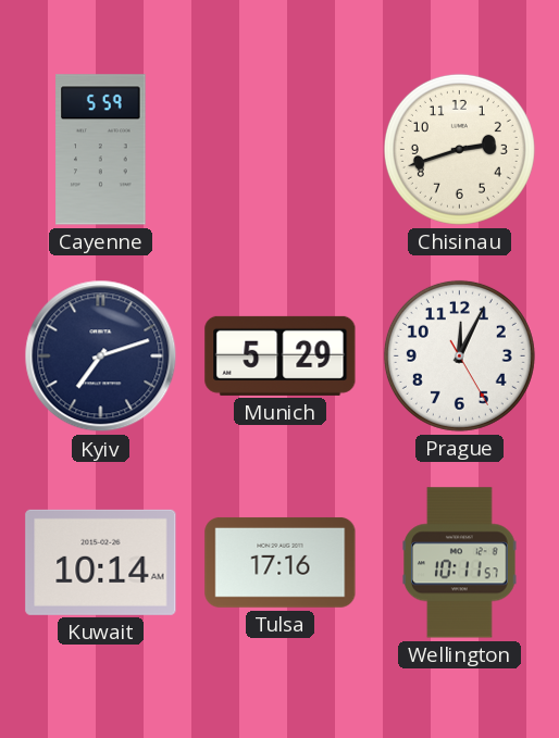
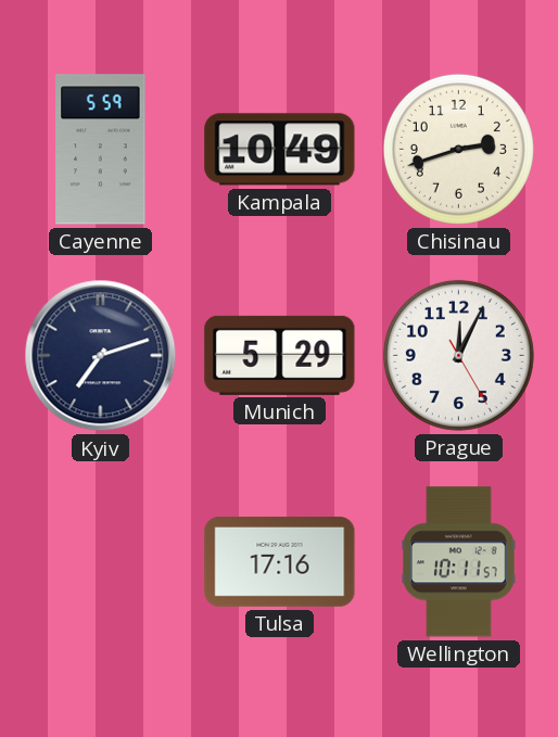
Kampala: none -> 10:49
Kuwait: 10:14 -> none
